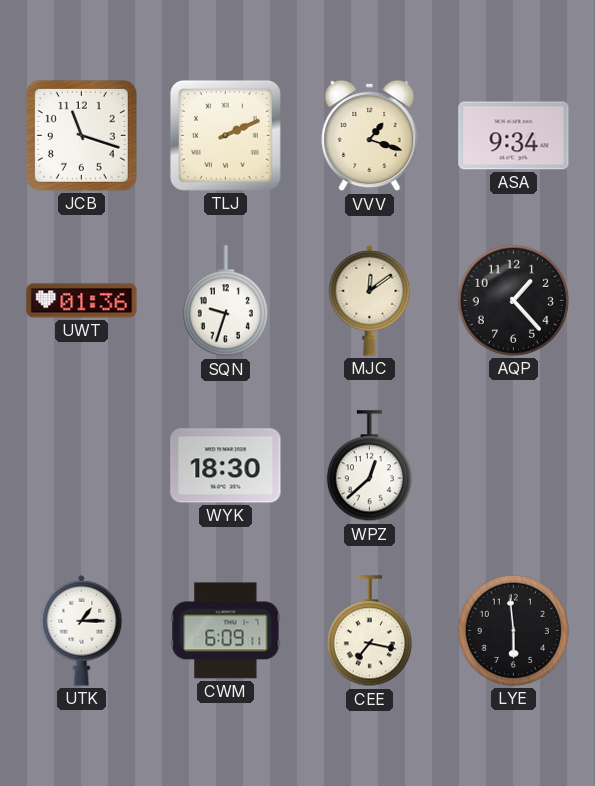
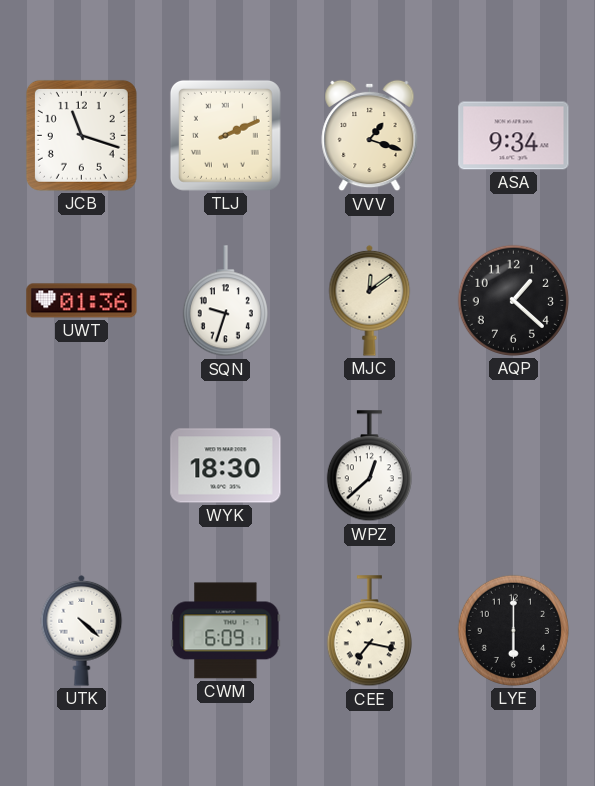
AQP: 1:23 -> 1:22
UTK: 1:15 -> 4:22
LYE: 5:59 -> 6:00
